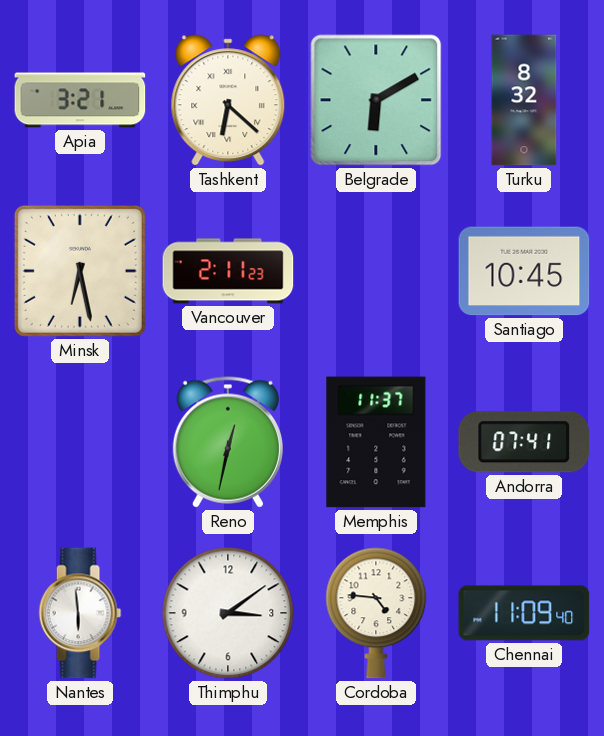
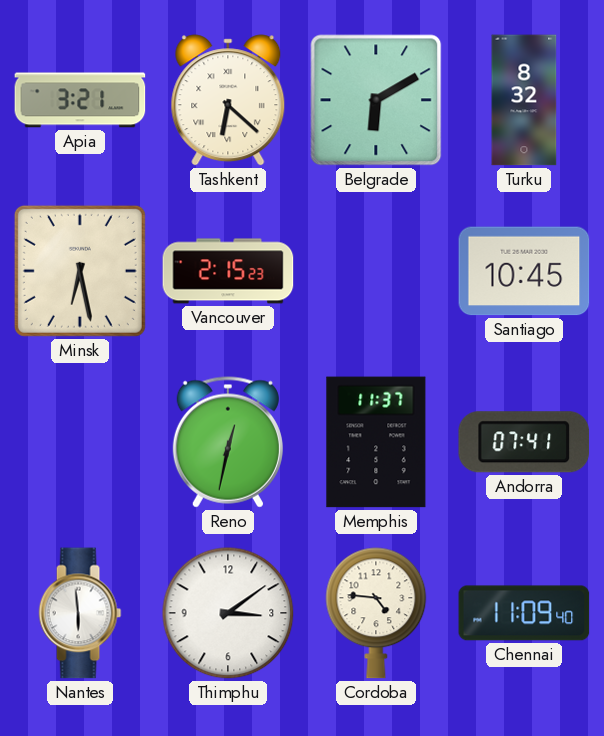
Vancouver: 2:11 -> 2:15
